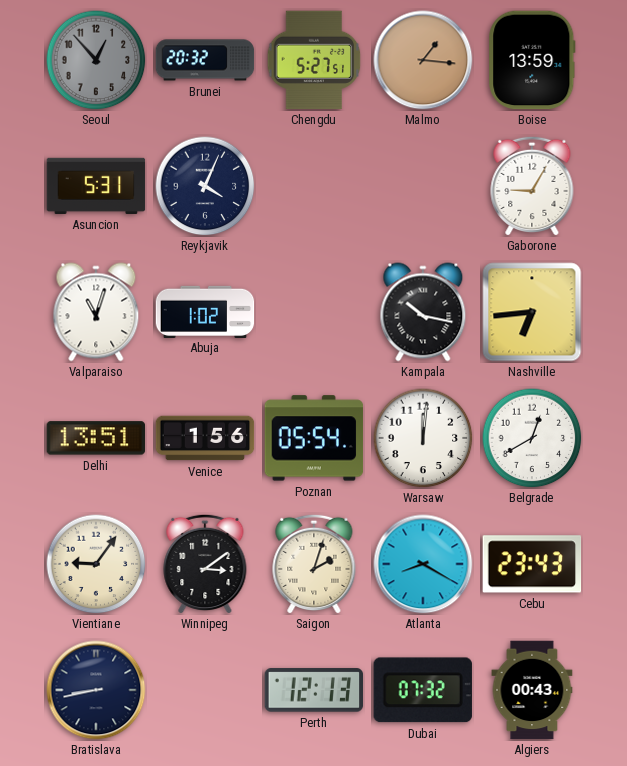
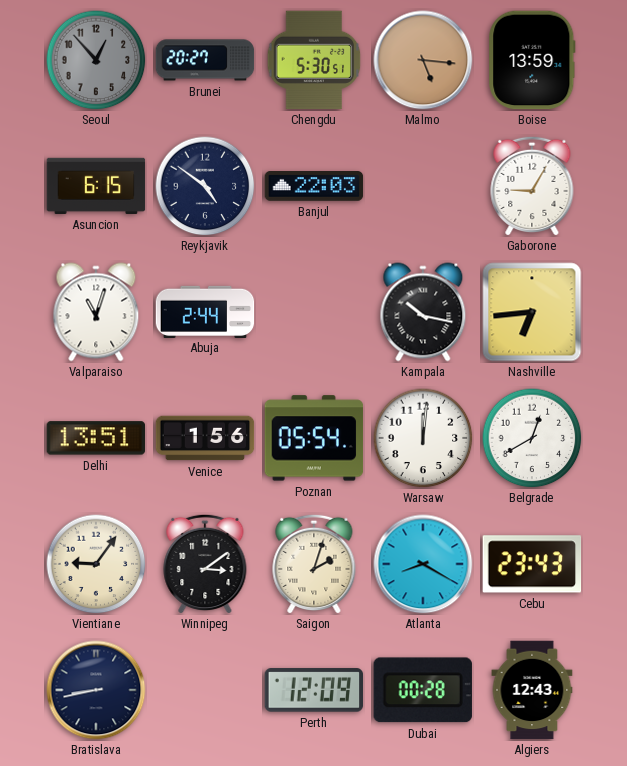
Brunei: 20:32 -> 20:27
Chengdu: 5:27 -> 5:30
Malmo: 1:16 -> 5:16
Asuncion: 5:31 -> 6:15
Reykjavik: 4:04 -> 4:51
Banjul: none -> 22:03
Abuja: 1:02 -> 2:44
Perth: 12:13 -> 12:09
Dubai: 07:32 -> 00:28
Algiers: 00:43 -> 12:43
